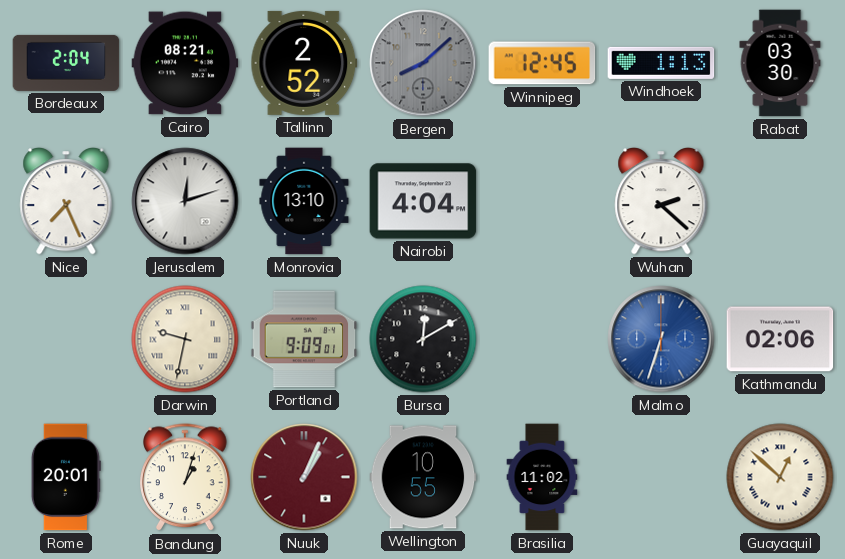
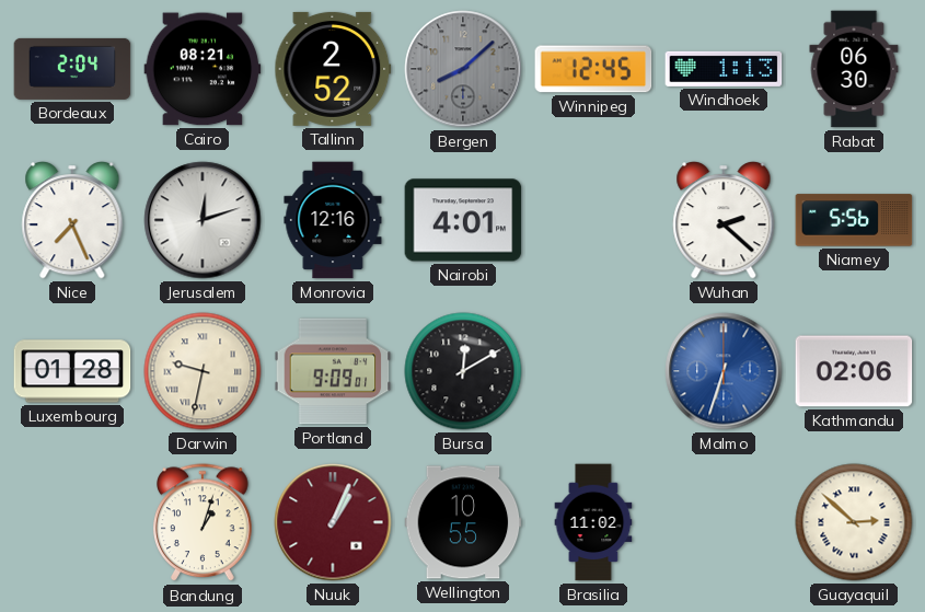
Rabat: 03:30 -> 06:30
Monrovia: 13:10 -> 12:16
Nairobi: 4:04 -> 4:01
Niamey: none -> 5:56
Luxembourg: none -> 01:28
Rome: 20:01 -> none
Guayaquil: 12:52 -> 2:52
